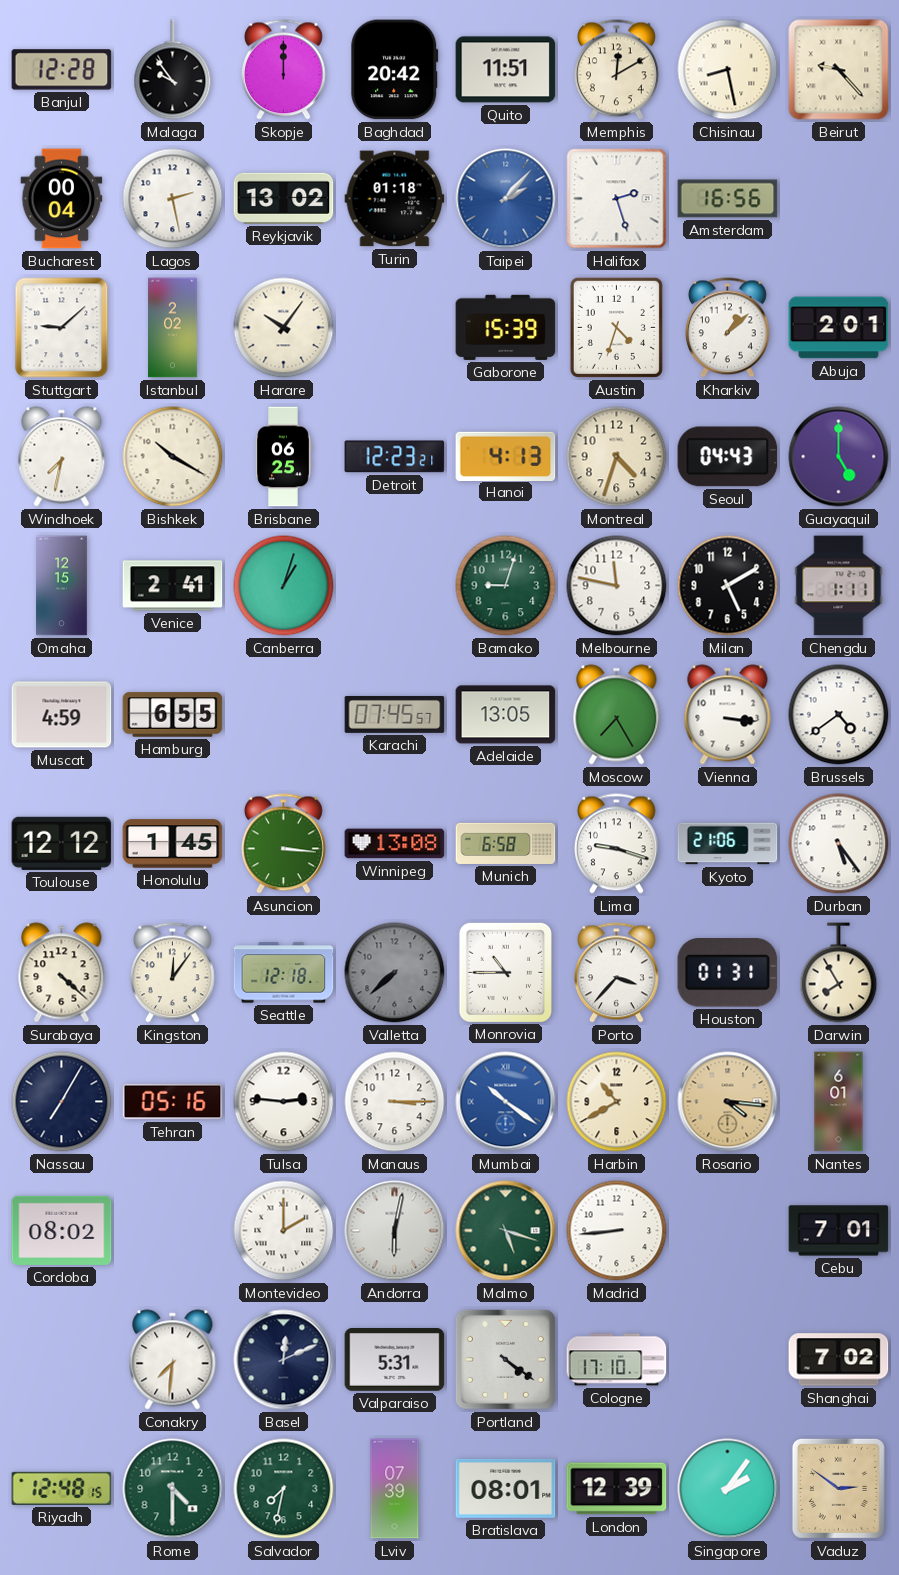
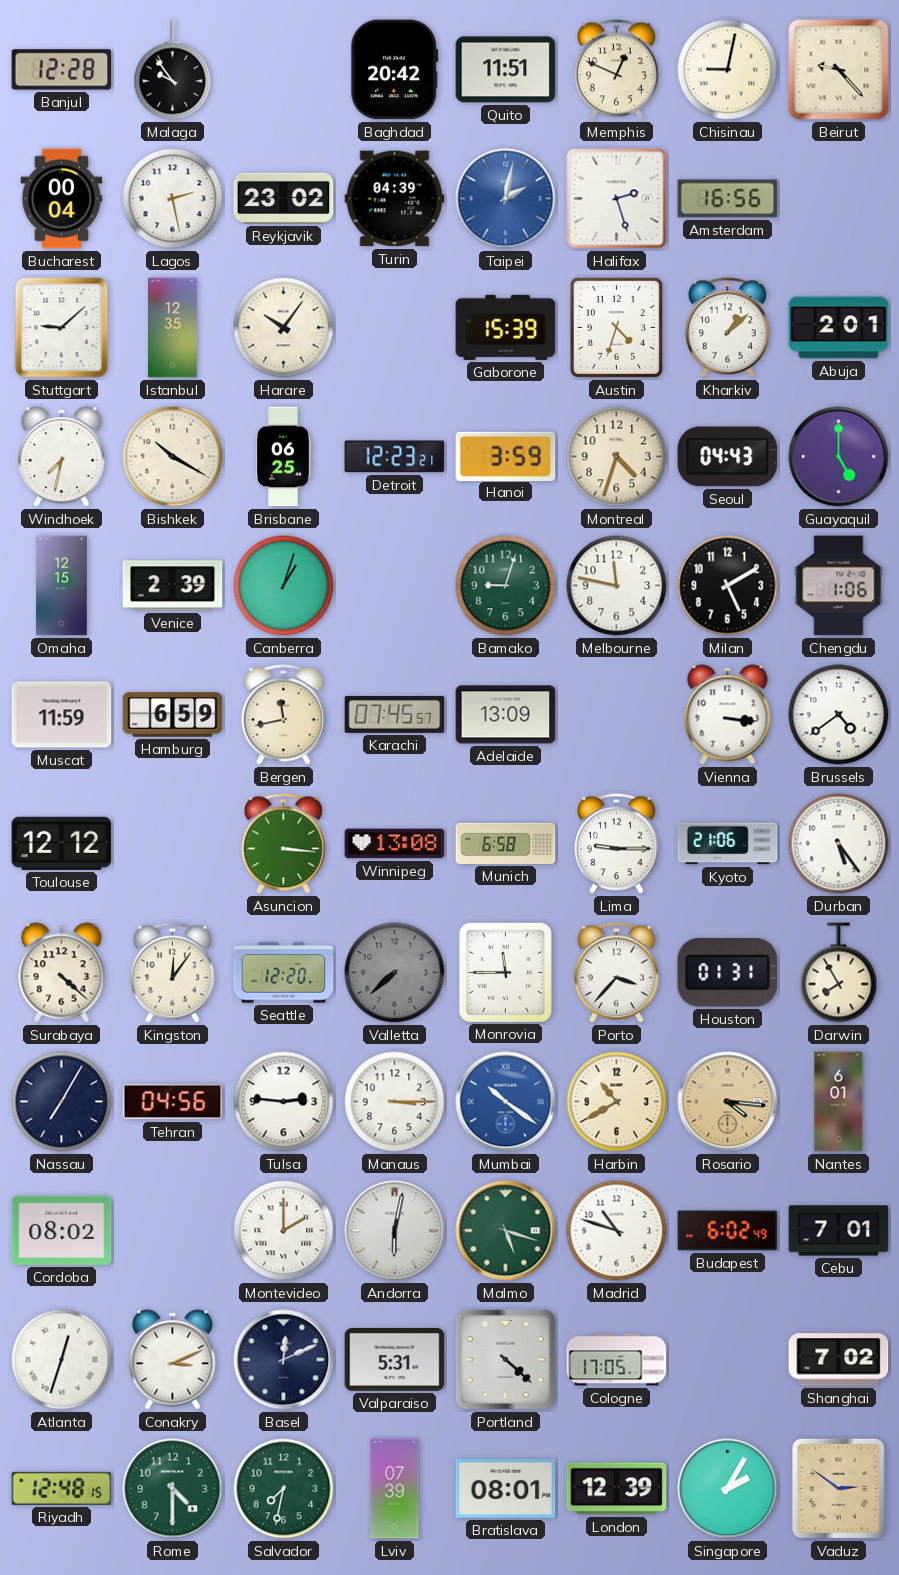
Skopje: 12:00 -> none
Memphis: 12:10 -> 12:49
Chisinau: 8:28 -> 9:02
Reykjavik: 13:02 -> 23:02
Turin: 01:18 -> 04:39
Taipei: 2:07 -> 2:02
Istanbul: 2:02 -> 12:35
Hanoi: 4:13 -> 3:59
Venice: 2:41 -> 2:39
Chengdu: 1:11 -> 1:06
Muscat: 4:59 -> 11:59
Hamburg: 6:55 -> 6:59
Bergen: none -> 11:43
Adelaide: 13:05 -> 13:09
Moscow: 7:25 -> none
Honolulu: 1:45 -> none
Lima: 9:18 -> 9:15
Seattle: 12:18 -> 12:20
Monrovia: 10:45 -> 11:45
Tehran: 05:16 -> 04:56
Madrid: 8:44 -> 10:48
Budapest: none -> 6:02
Atlanta: none -> 12:33
Conakry: 7:31 -> 3:11
Portland: 4:21 -> 4:22
Cologne: 17:10 -> 17:05
Singapore: 2:06 -> 2:05
